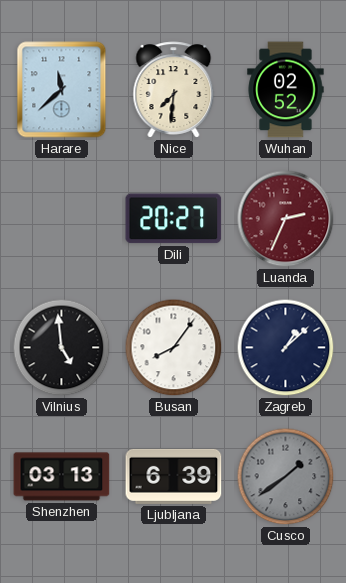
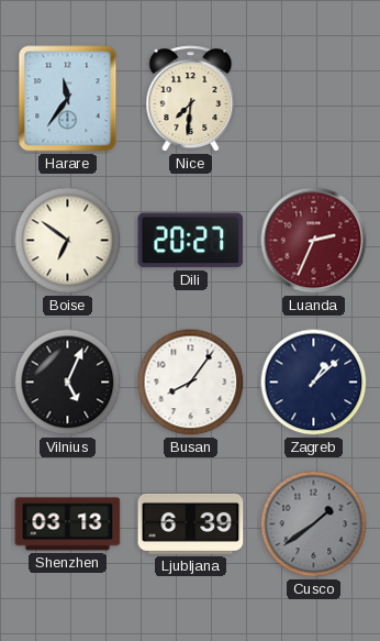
Harare: 11:38 -> 11:36
Wuhan: 02:52 -> none
Boise: none -> 6:51
Vilnius: 4:59 -> 5:04
